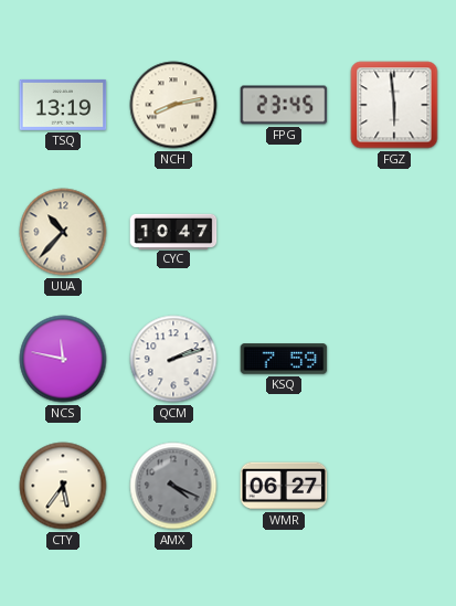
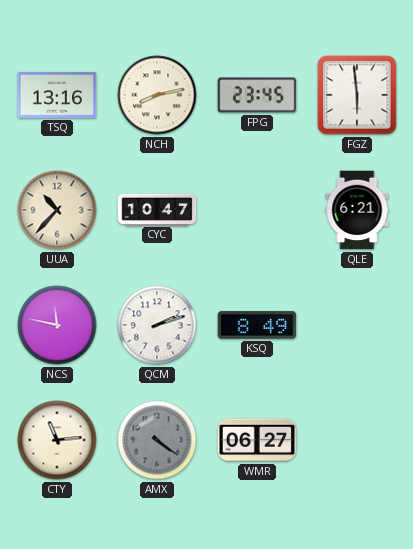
TSQ: 13:19 -> 13:16
QLE: none -> 6:21
KSQ: 7:59 -> 8:49
CTY: 5:36 -> 11:14
AMX: 4:19 -> 4:21
